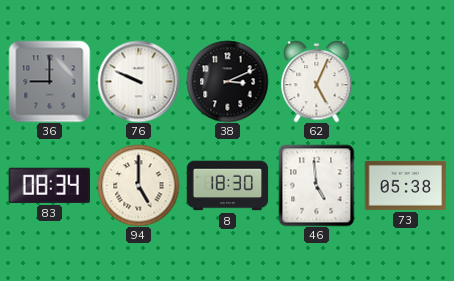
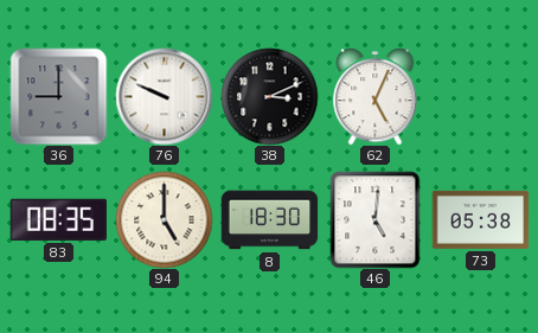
83: 08:34 -> 08:35
46: 4:59 -> 5:01
